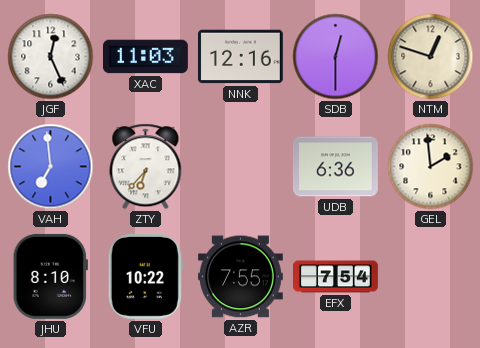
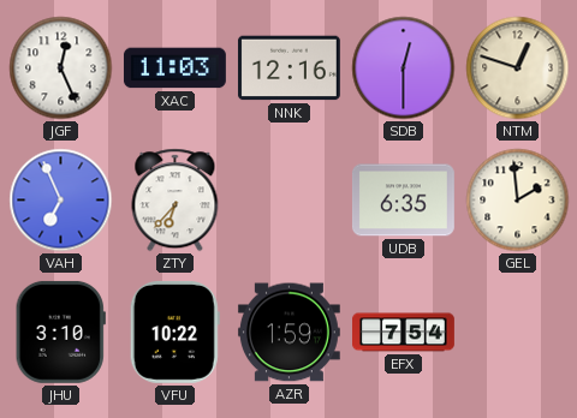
VAH: 6:59 -> 6:56
UDB: 6:36 -> 6:35
JHU: 8:10 -> 3:10
AZR: 7:55 -> 1:59
